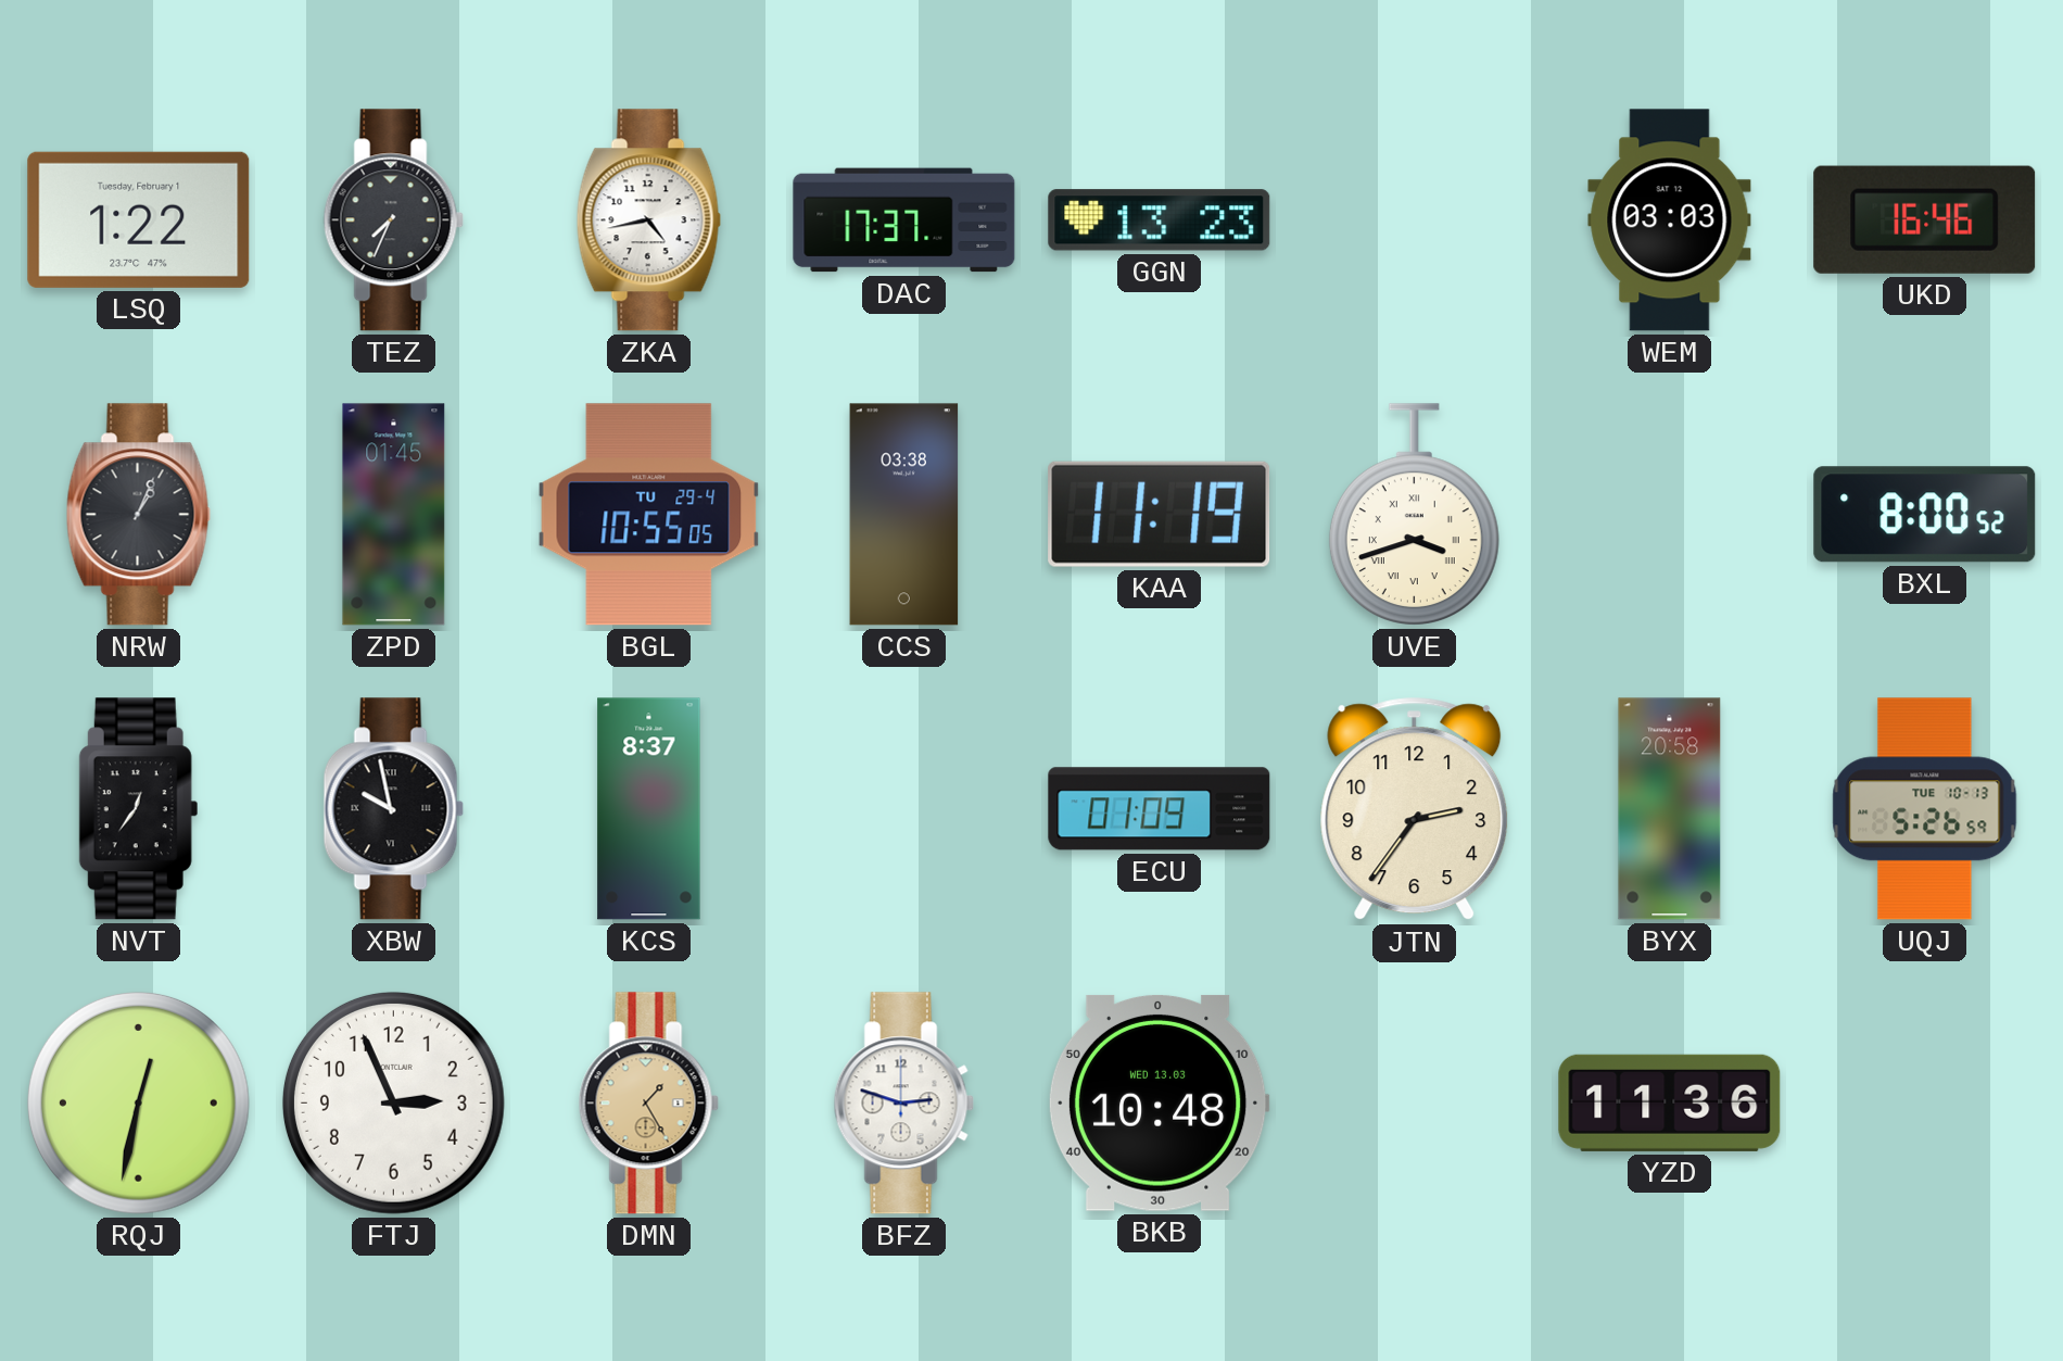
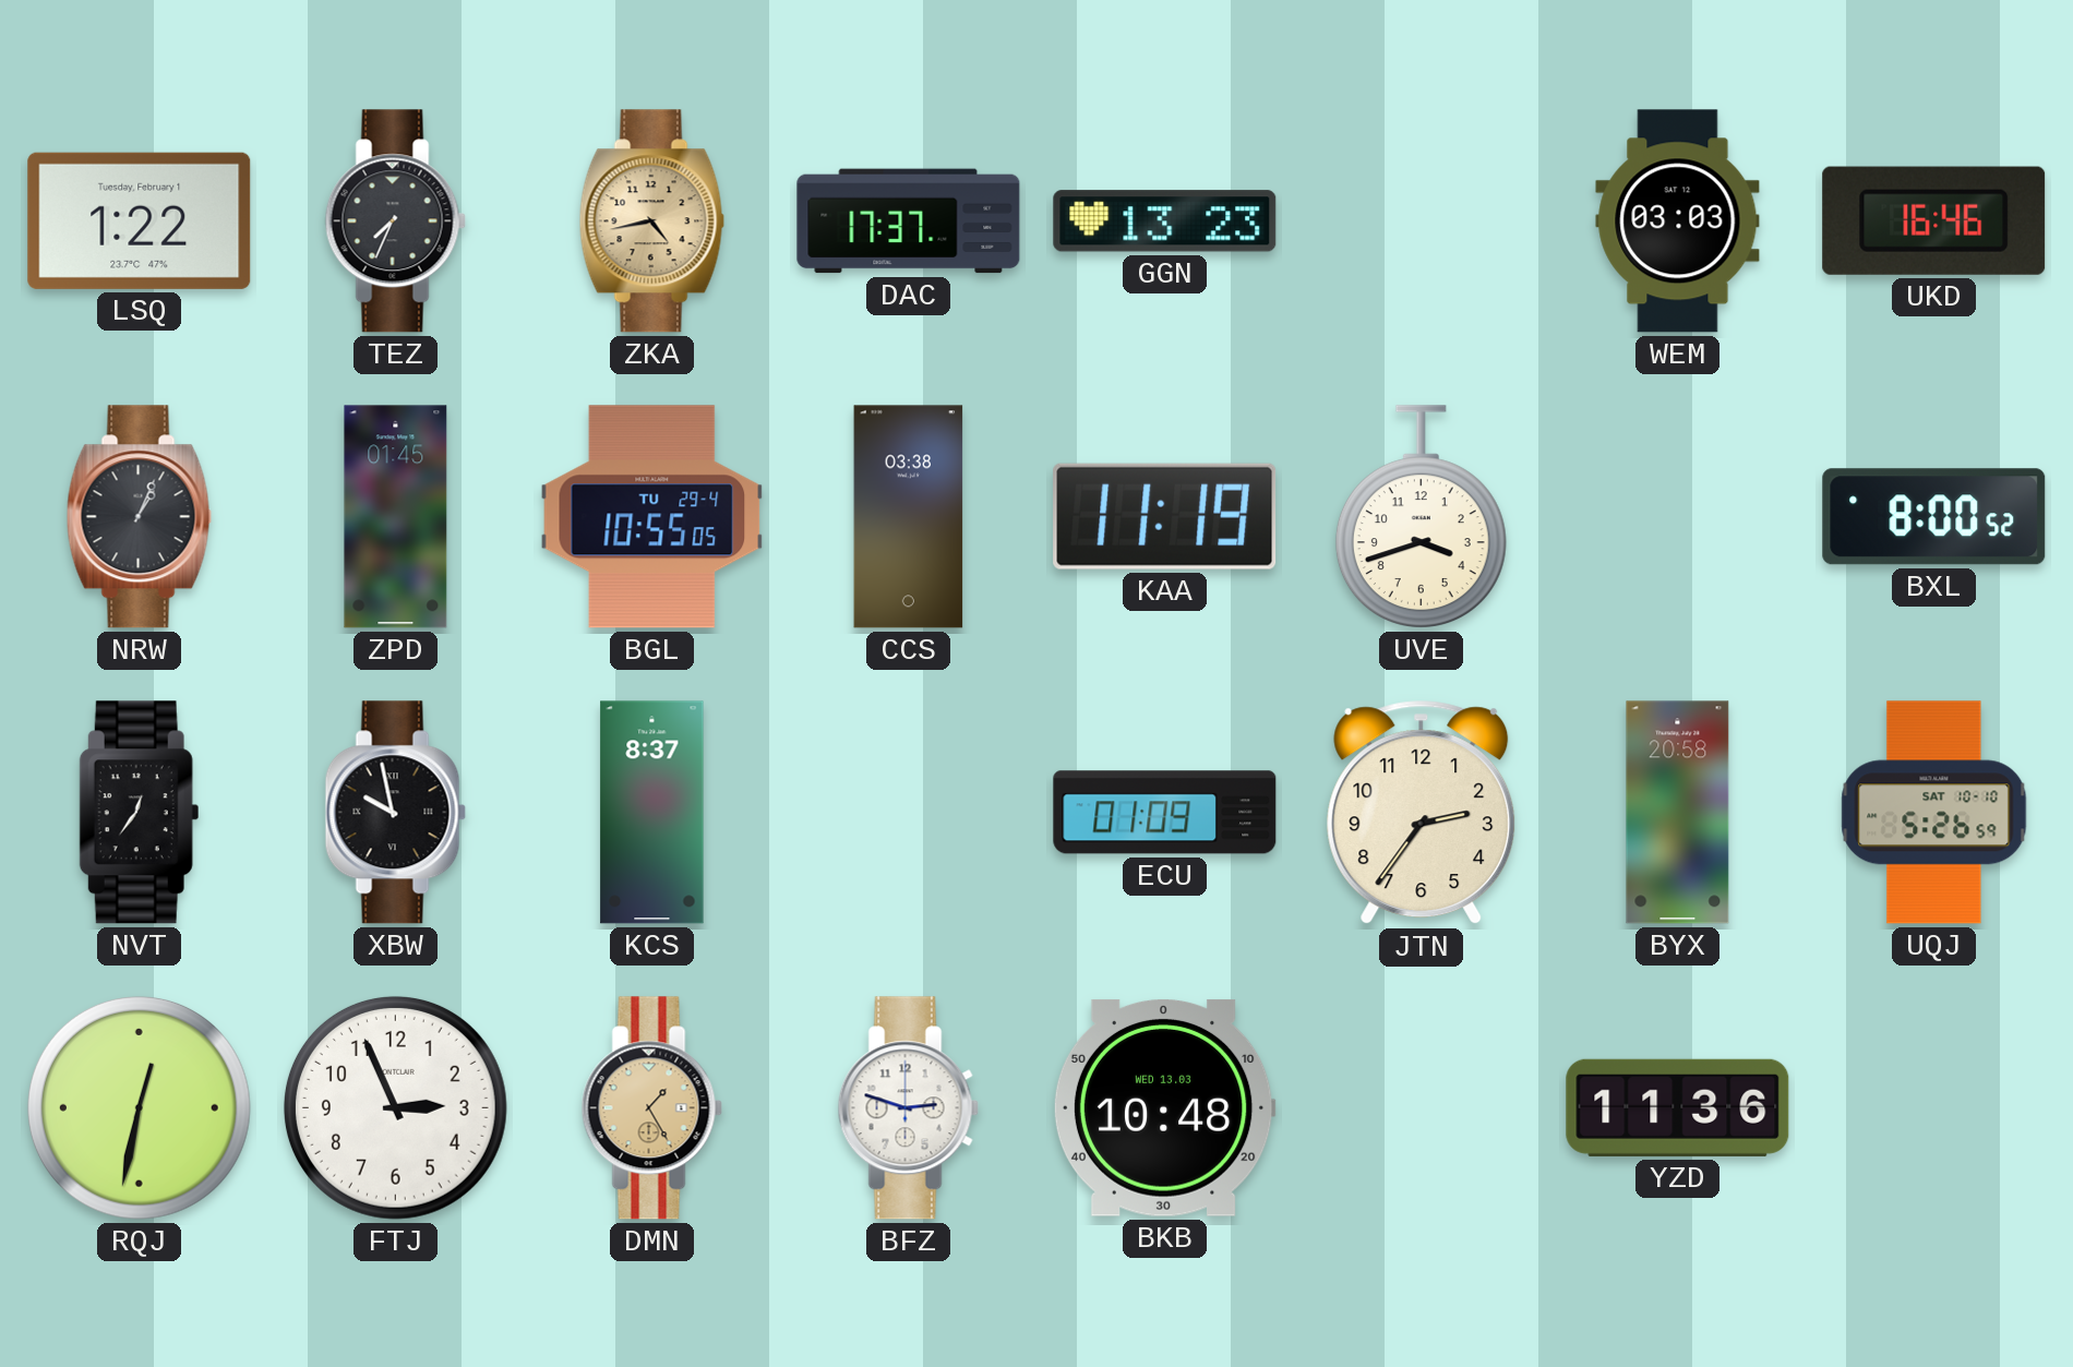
ZKA dial: white -> champagne
UVE numerals: Roman -> Arabic
UQJ date: TUE 10-13 -> SAT 10-10
